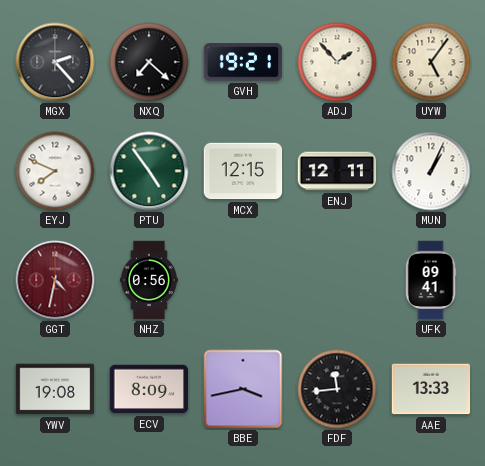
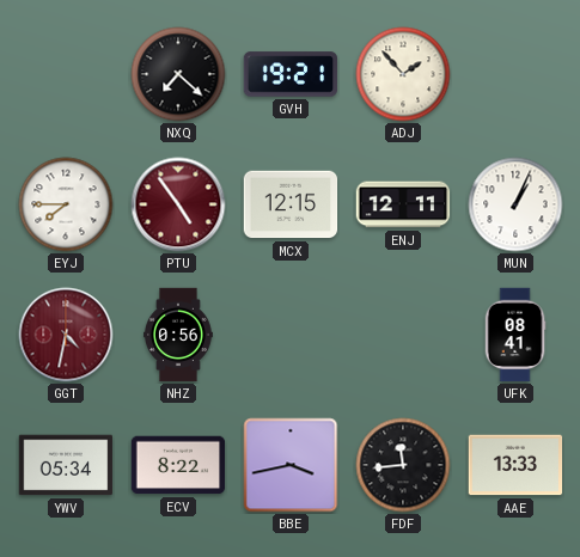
MGX: 2:23 -> none
UYW: 5:06 -> none
EYJ: 7:49 -> 7:45
PTU dial: green -> burgundy
UFK: 09:41 -> 08:41
YWV: 19:08 -> 05:34
ECV: 8:09 -> 8:22
